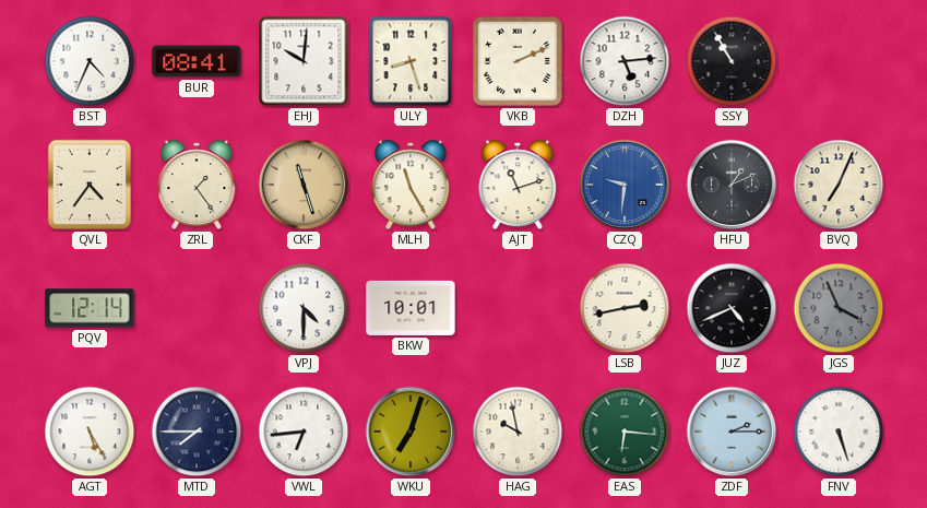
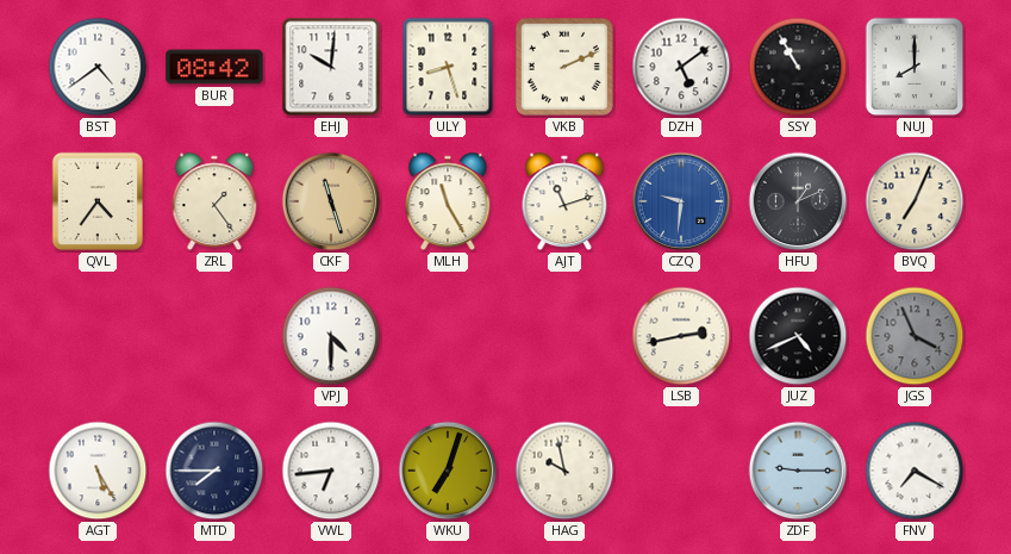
BST: 4:34 -> 4:39
BUR: 08:41 -> 08:42
DZH: 5:14 -> 5:09
NUJ: none -> 8:00
PQV: 12:14 -> none
BKW: 10:01 -> none
EAS: 6:16 -> none
ZDF: 2:15 -> 9:15
FNV: 5:27 -> 7:20
